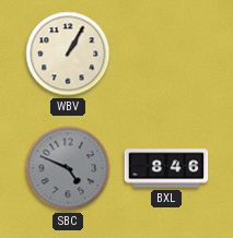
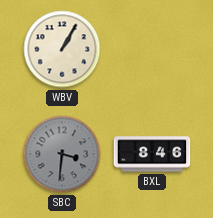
SBC: 4:49 -> 3:31
